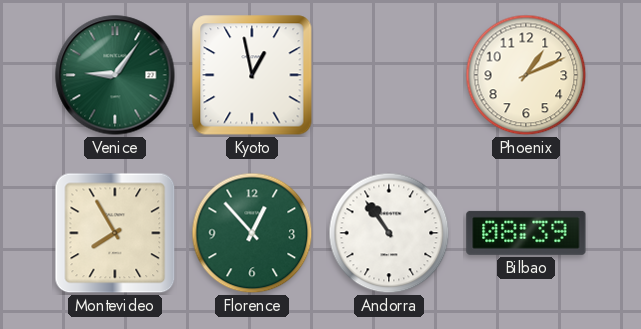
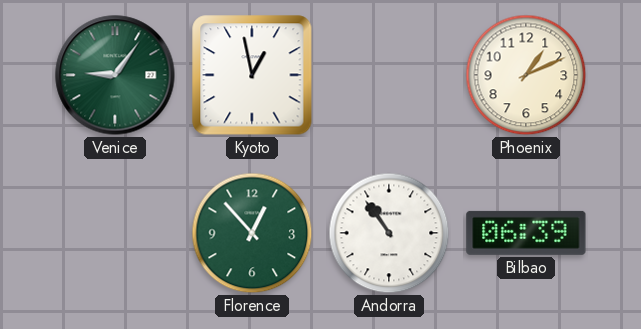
Montevideo: 7:55 -> none
Bilbao: 08:39 -> 06:39
